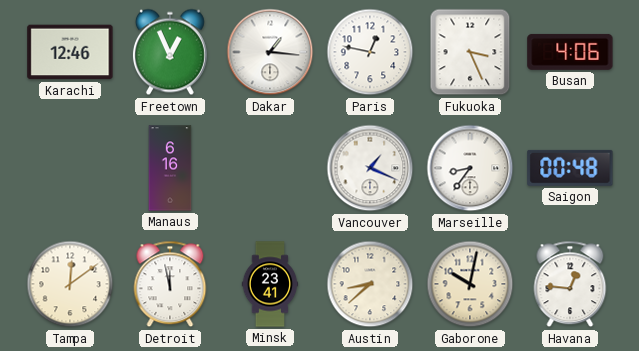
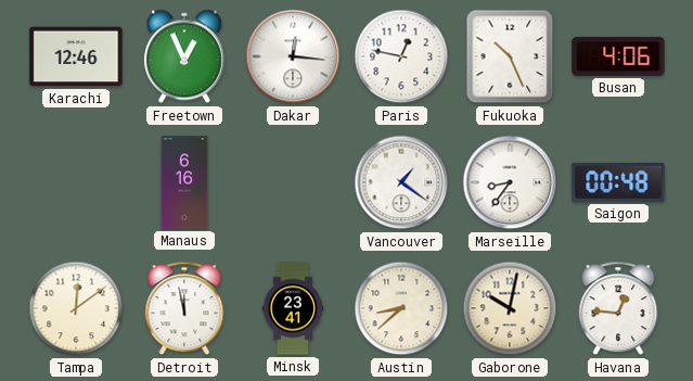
Dakar: 1:16 -> 12:16
Fukuoka: 3:26 -> 10:26
Vancouver: 1:19 -> 1:21
